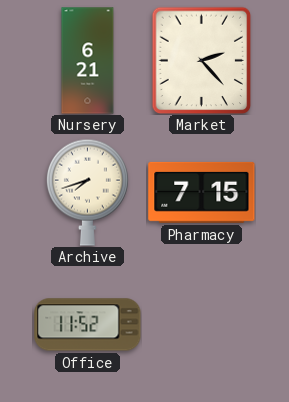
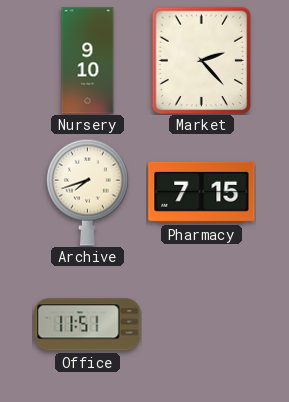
Nursery: 6:21 -> 9:10
Office: 11:52 -> 11:51
